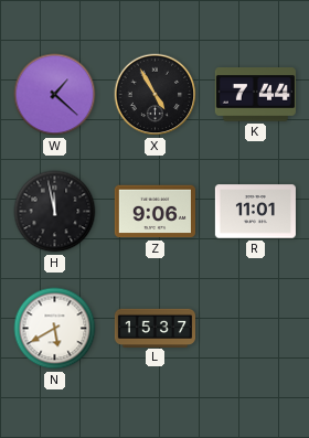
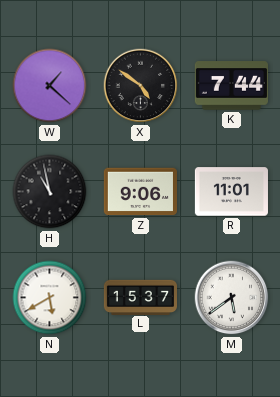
X: 4:55 -> 4:51
H: 11:58 -> 10:58
M: none -> 5:39
